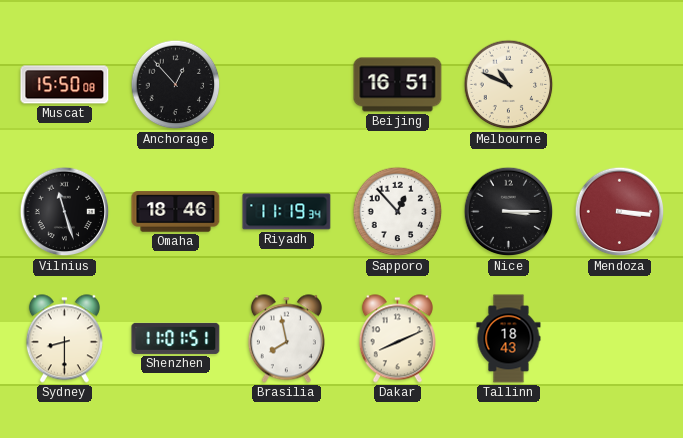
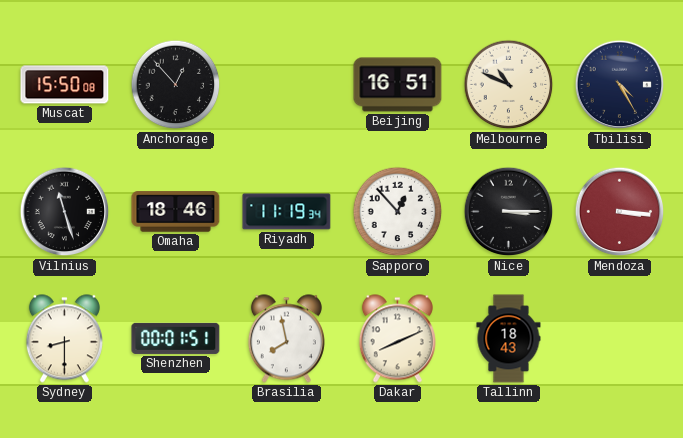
Tbilisi: none -> 4:25
Shenzhen: 11:01 -> 00:01
